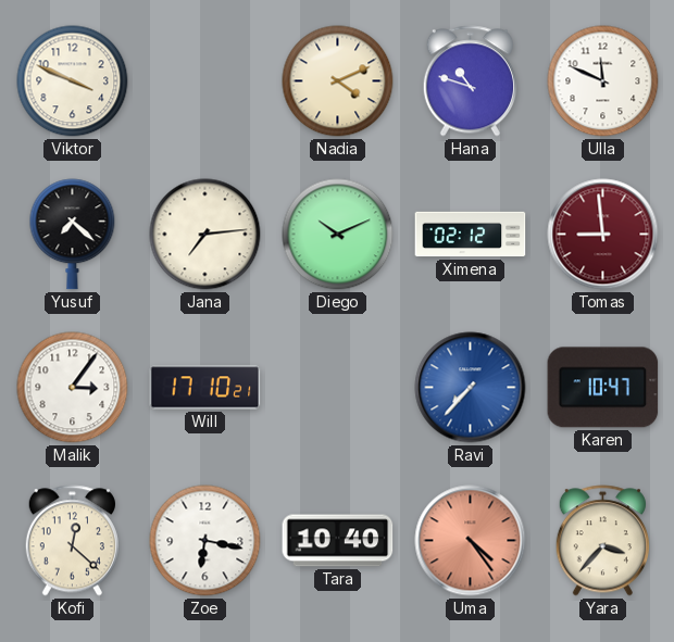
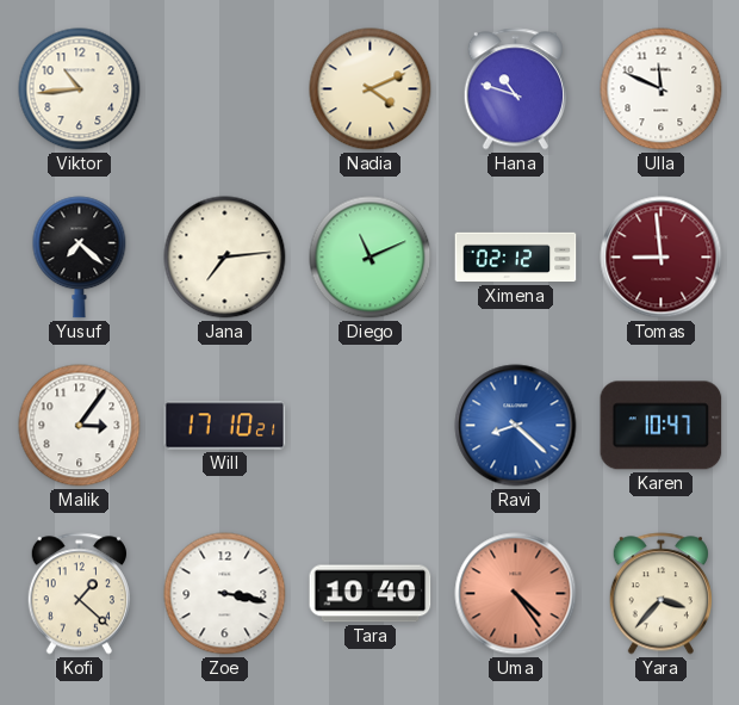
Viktor: 3:49 -> 10:44
Diego: 10:11 -> 11:11
Ravi: 7:37 -> 8:22
Kofi: 12:22 -> 1:22
Zoe: 6:17 -> 3:17
